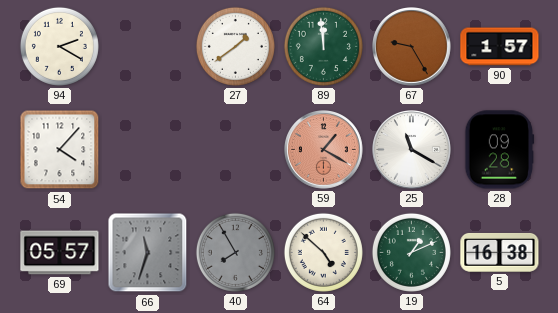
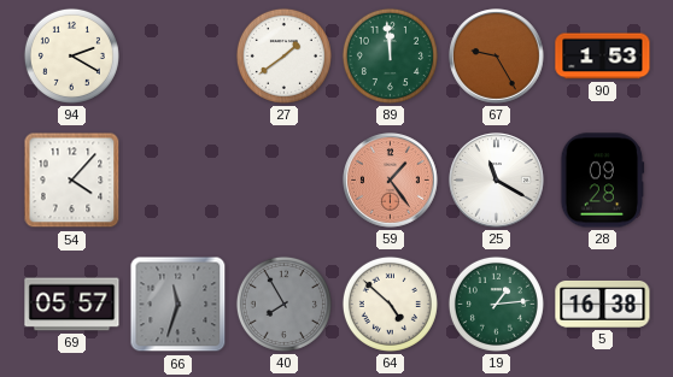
90: 1:57 -> 1:53
59: 1:20 -> 1:24
19: 1:11 -> 1:14
